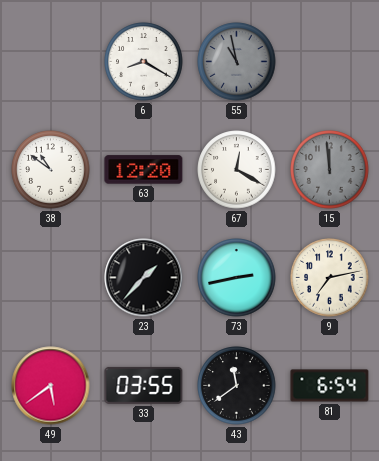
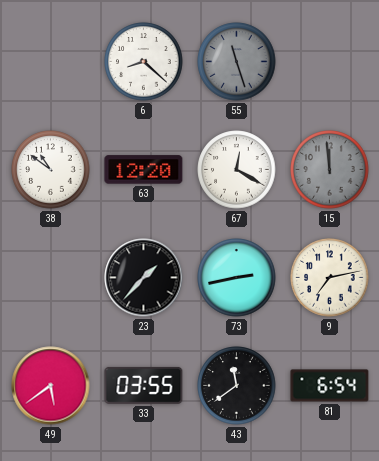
6: 8:20 -> 8:22
55: 10:58 -> 11:27
